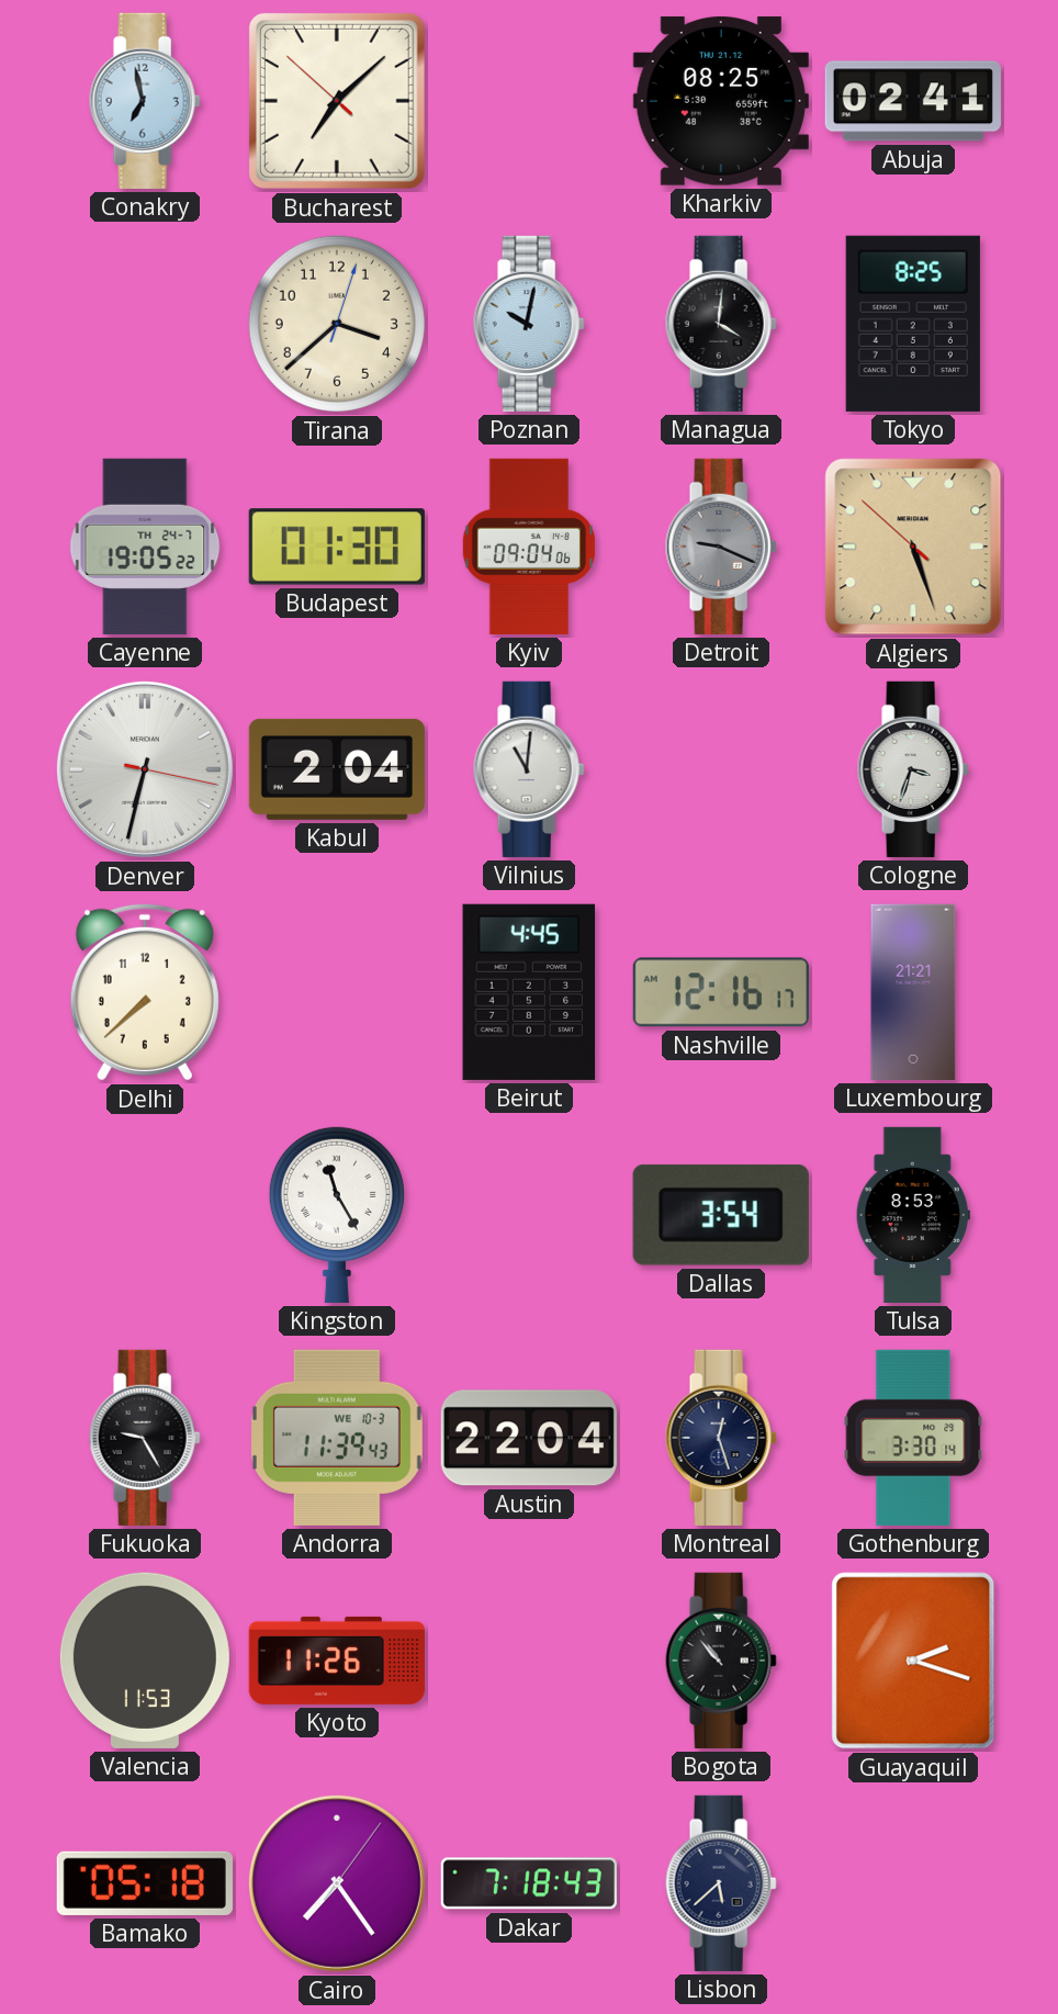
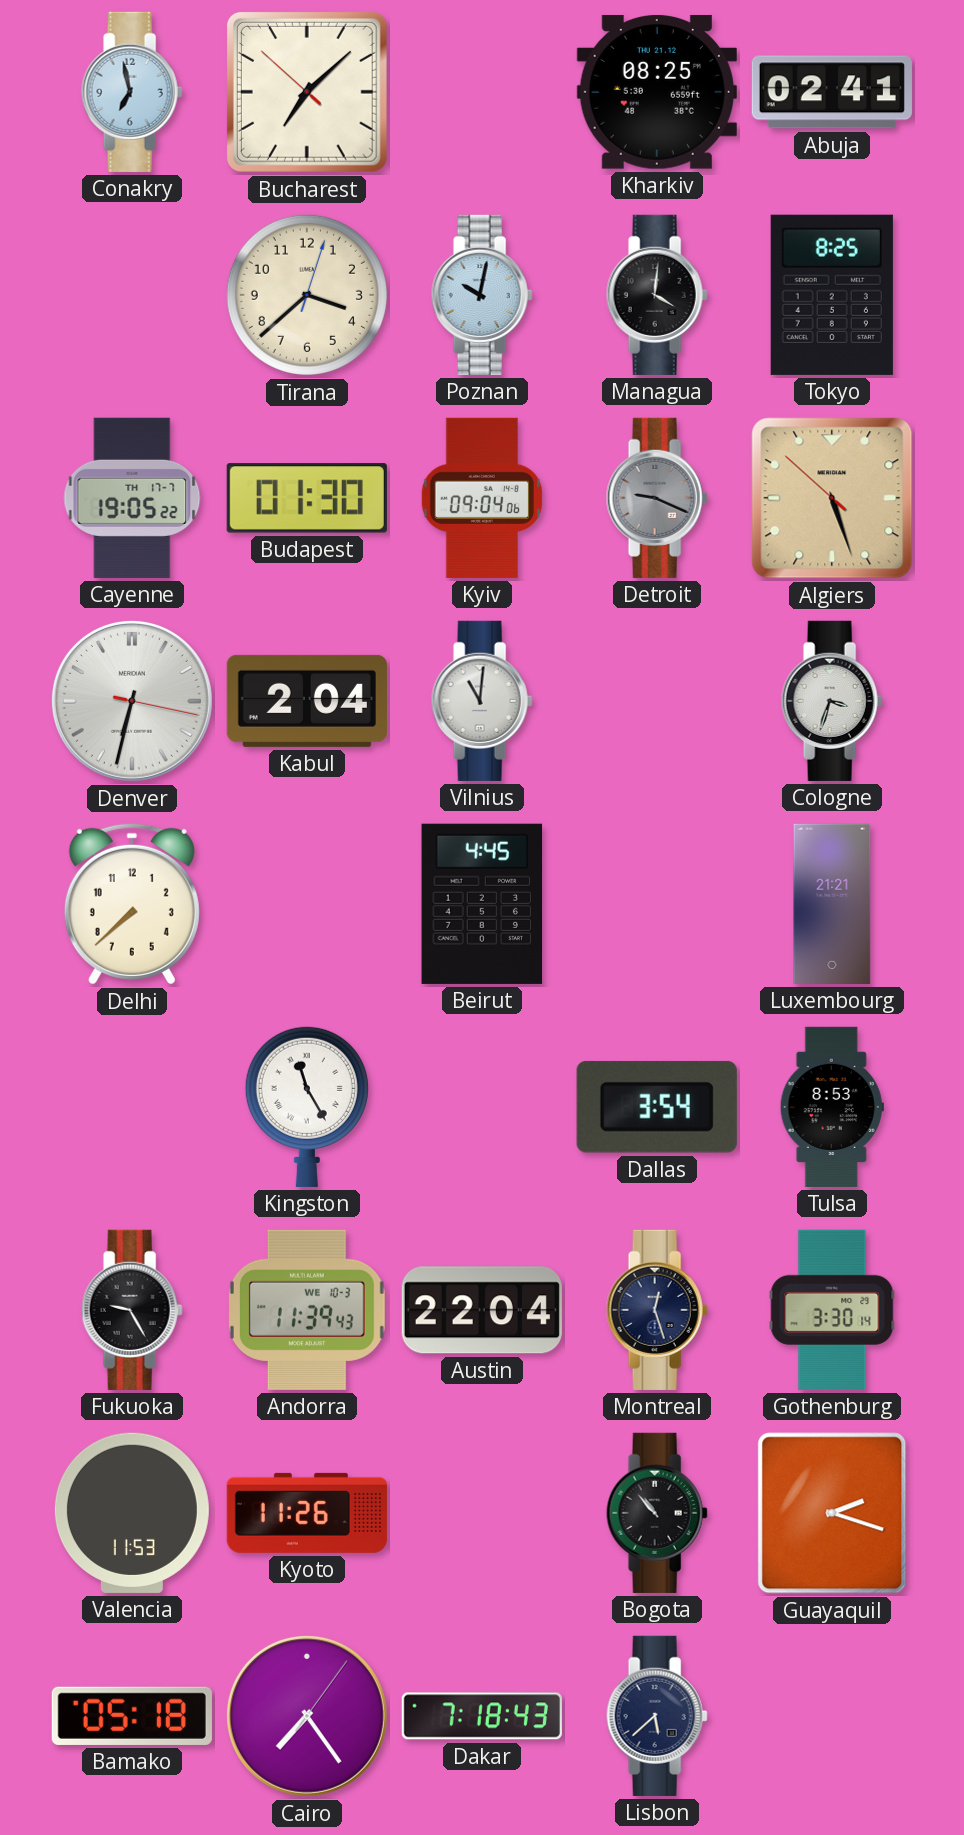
Cayenne date: TH 24-7 -> TH 17-7
Nashville: 12:16 -> none
